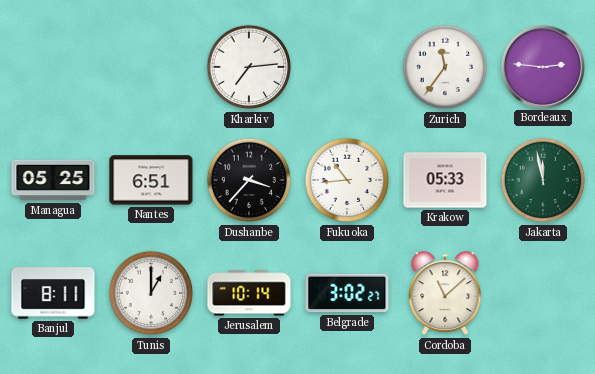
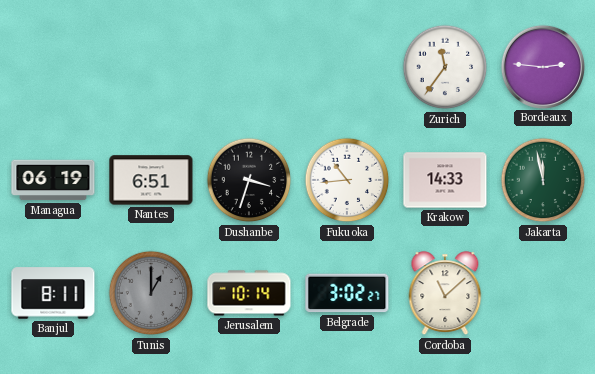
Kharkiv: 7:14 -> none
Managua: 05:25 -> 06:19
Dushanbe: 3:37 -> 3:33
Krakow: 05:33 -> 14:33
Tunis dial: white -> grey
